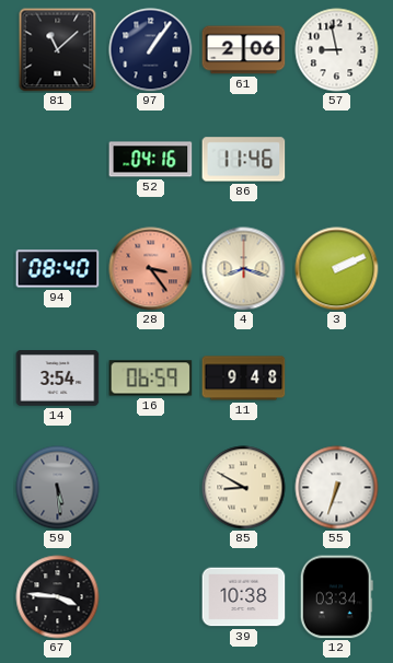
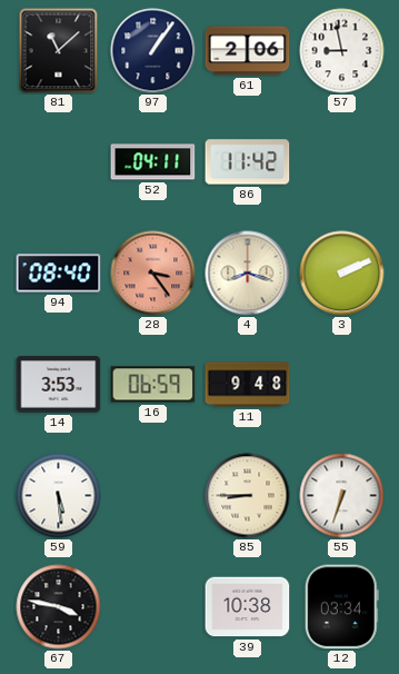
52: 04:16 -> 04:11
86: 11:46 -> 11:42
14: 3:54 -> 3:53
59 dial: grey -> white
85: 8:50 -> 8:45
67: 3:46 -> 3:47
